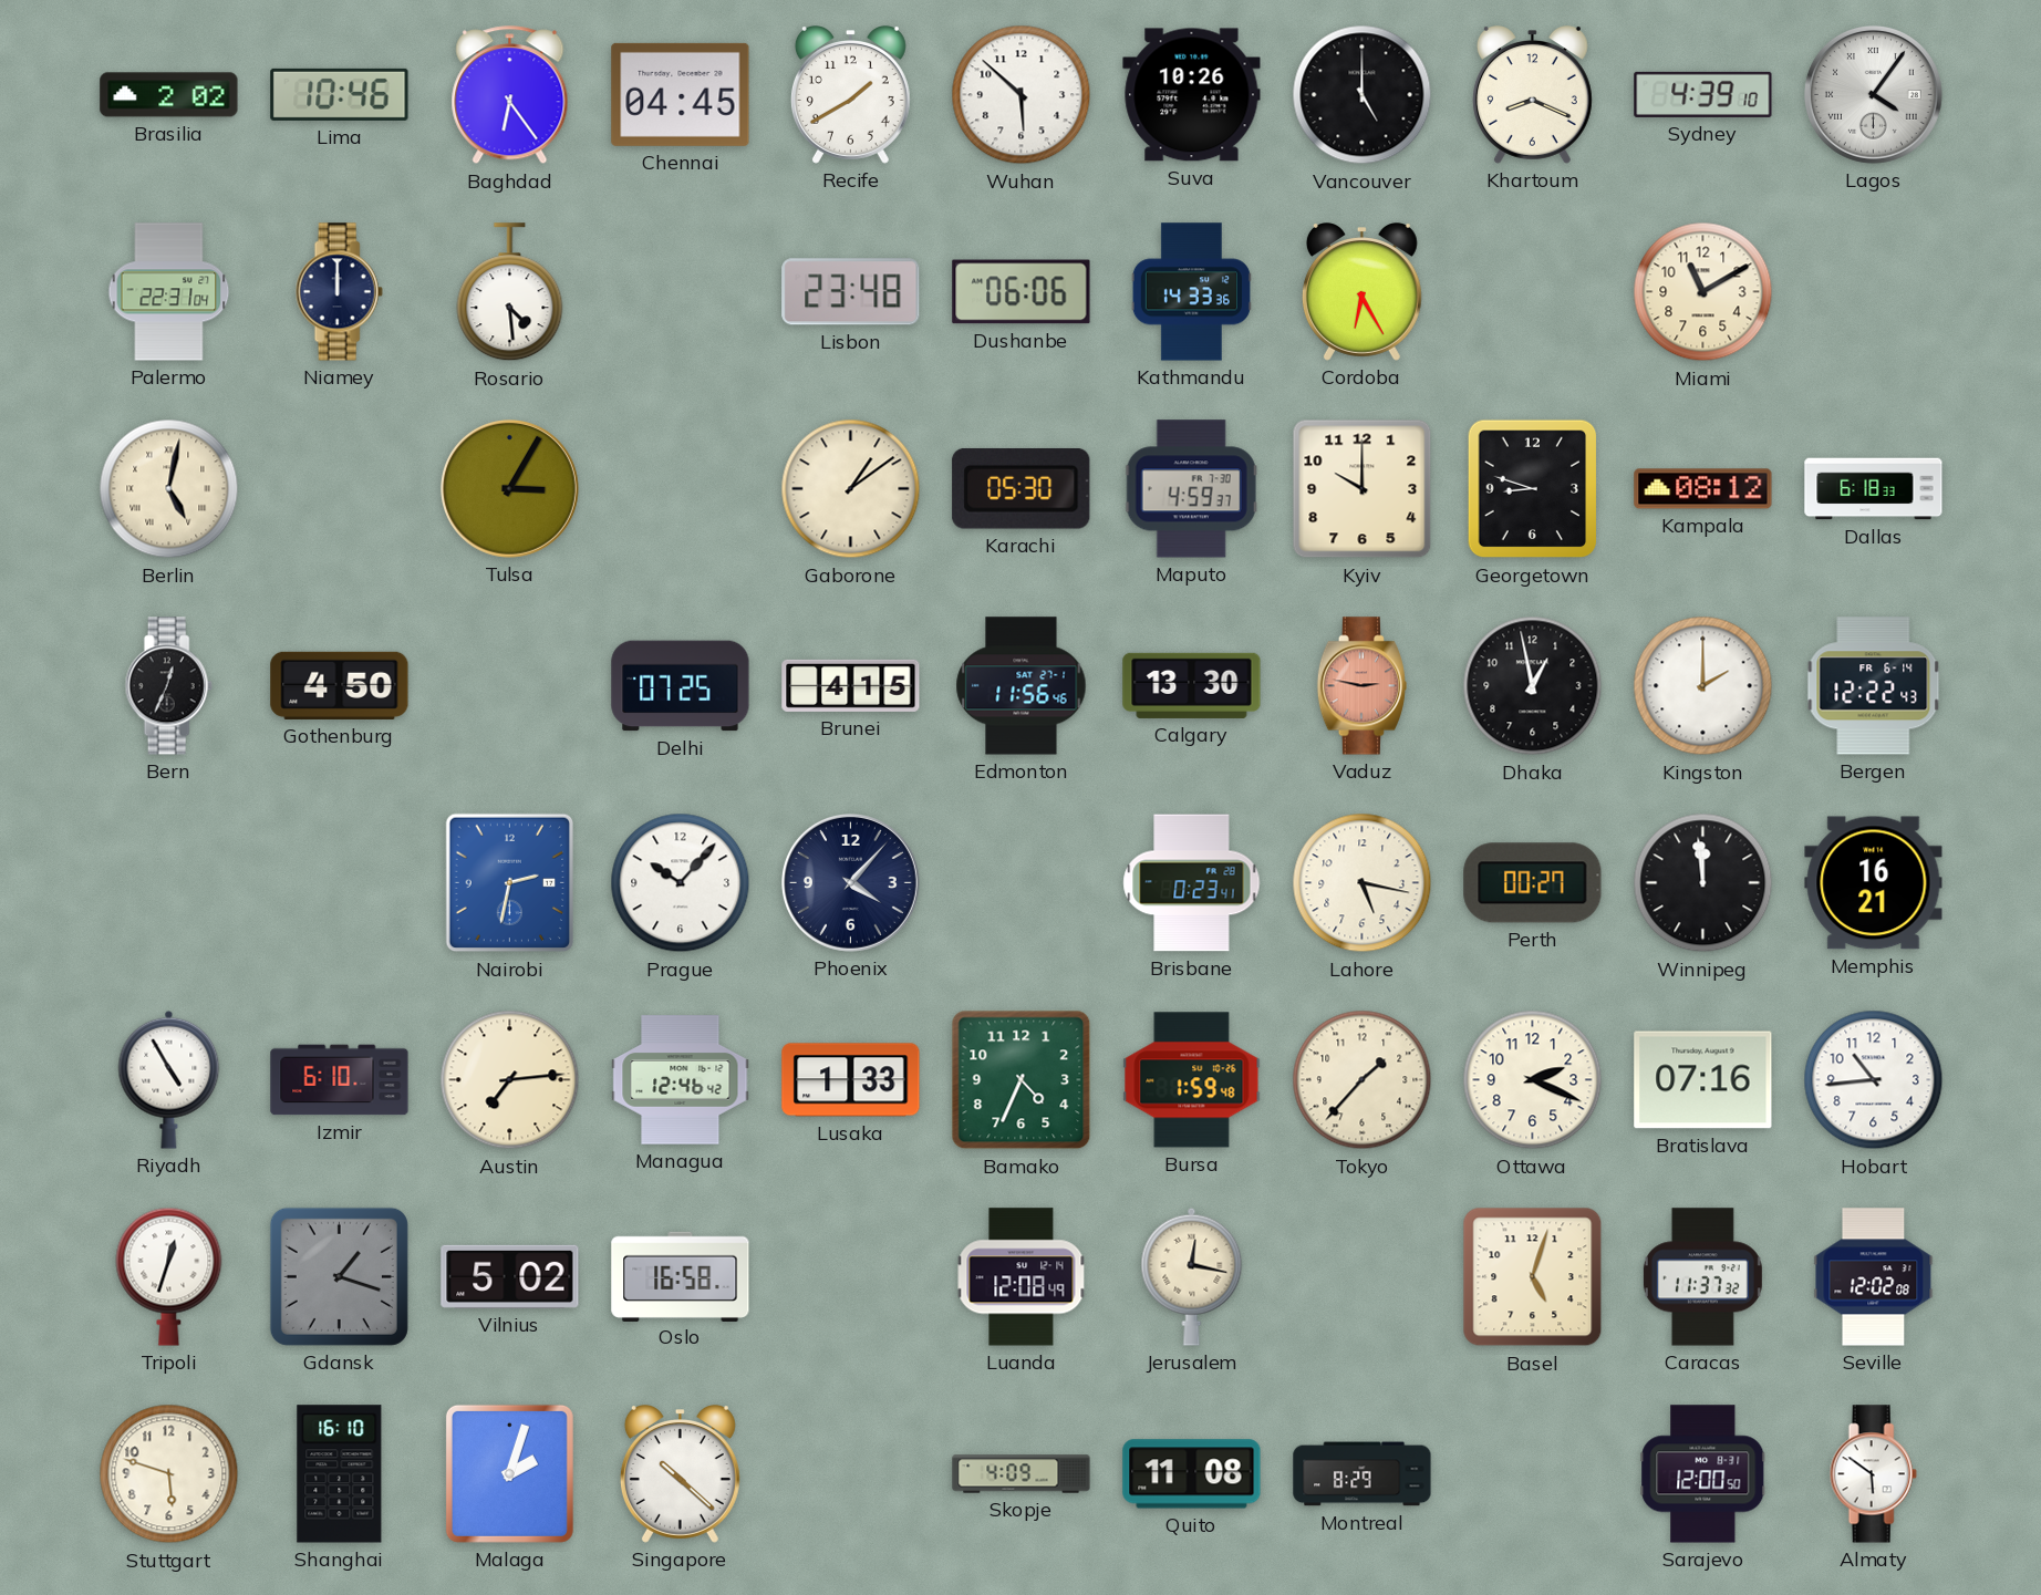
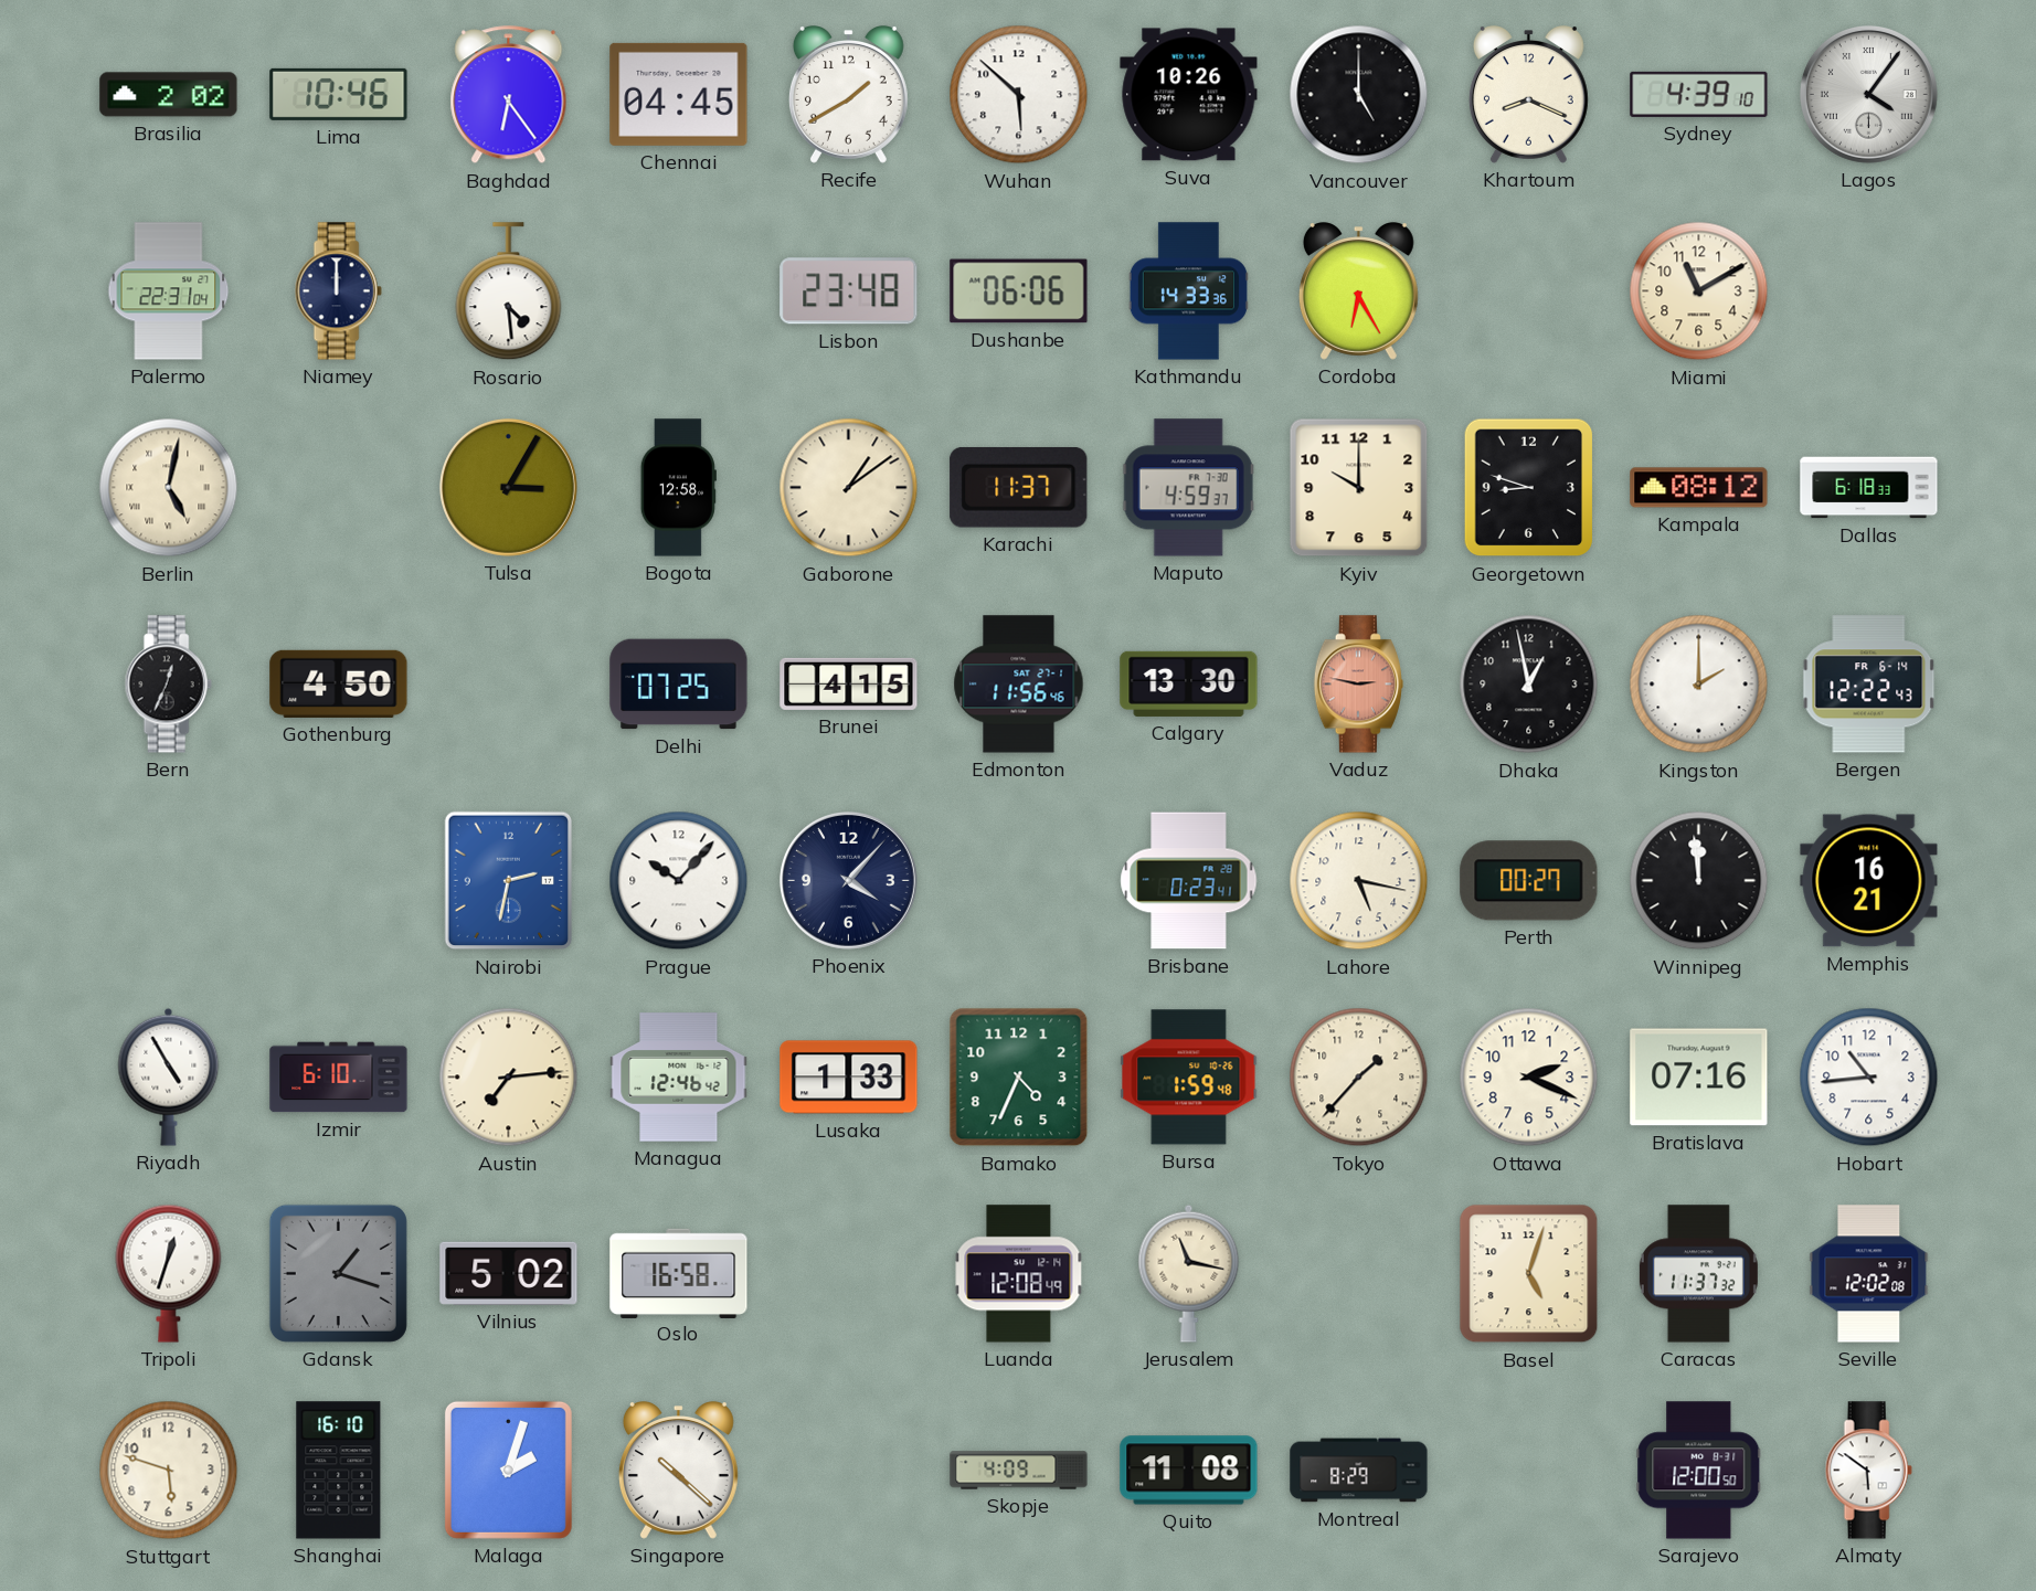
Bogota: none -> 12:58
Karachi: 05:30 -> 11:37
Jerusalem: 12:17 -> 11:17
